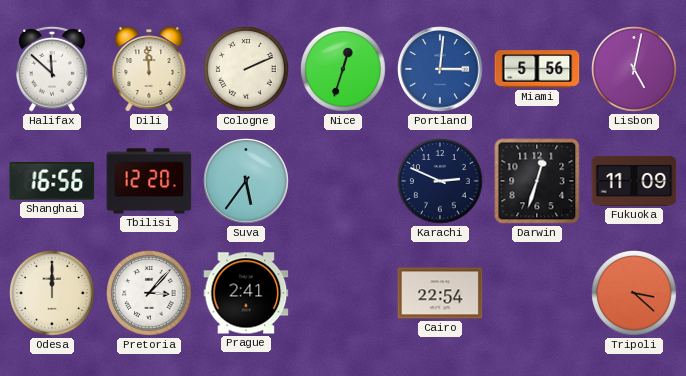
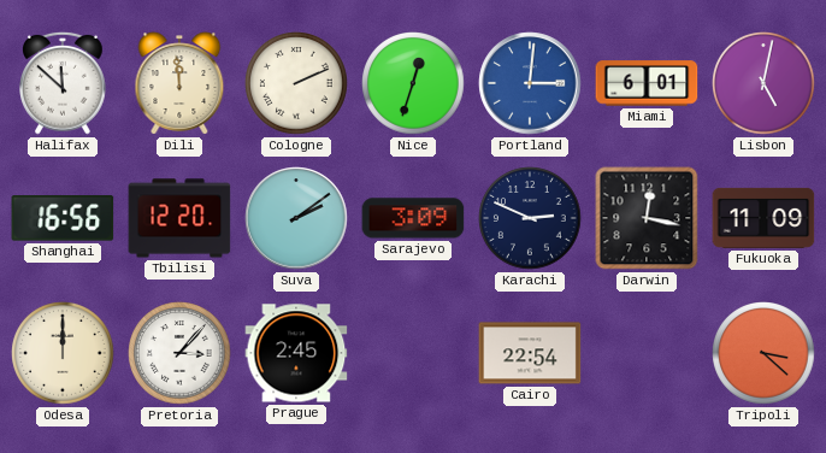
Miami: 5:56 -> 6:01
Suva: 5:36 -> 2:09
Sarajevo: none -> 3:09
Darwin: 12:33 -> 12:17
Prague: 2:41 -> 2:45
